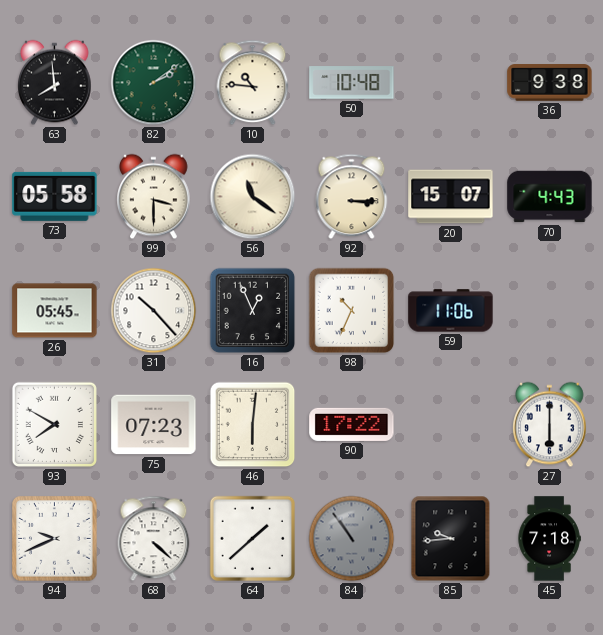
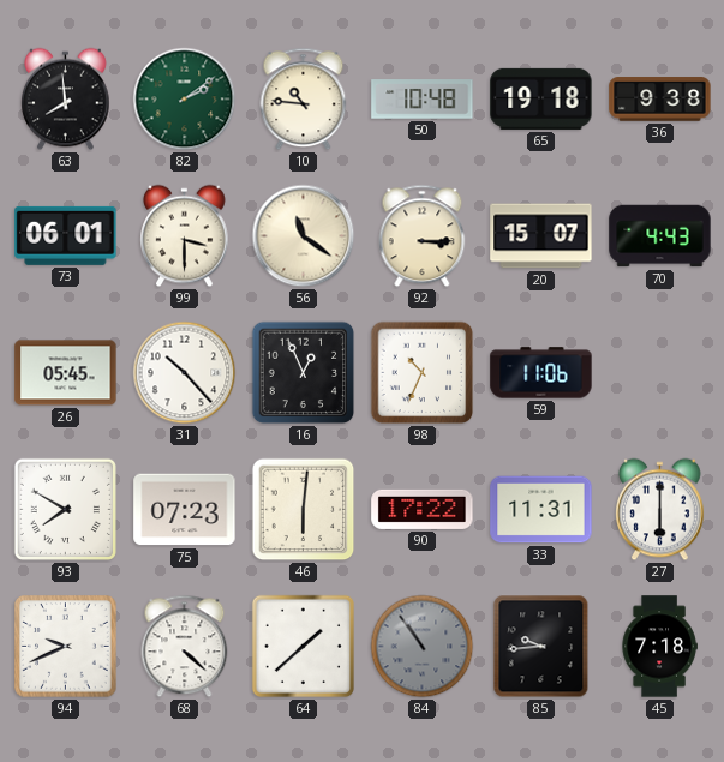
65: none -> 19:18
73: 05:58 -> 06:01
33: none -> 11:31
